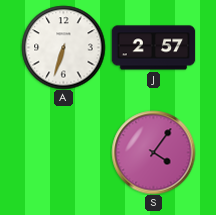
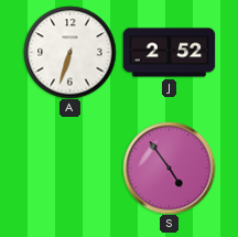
J: 2:57 -> 2:52
S: 4:06 -> 4:54
